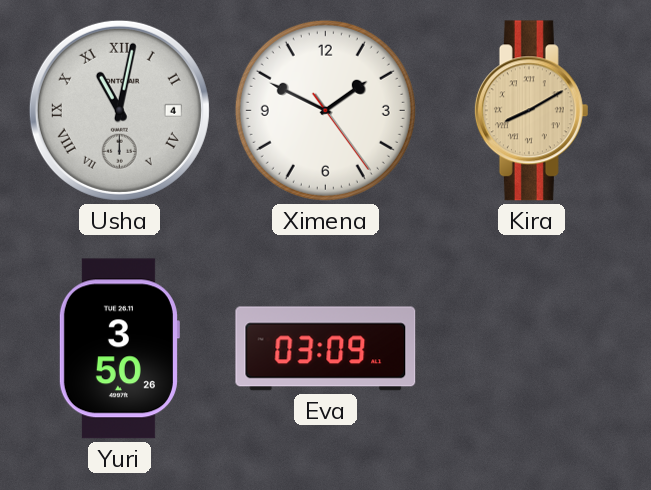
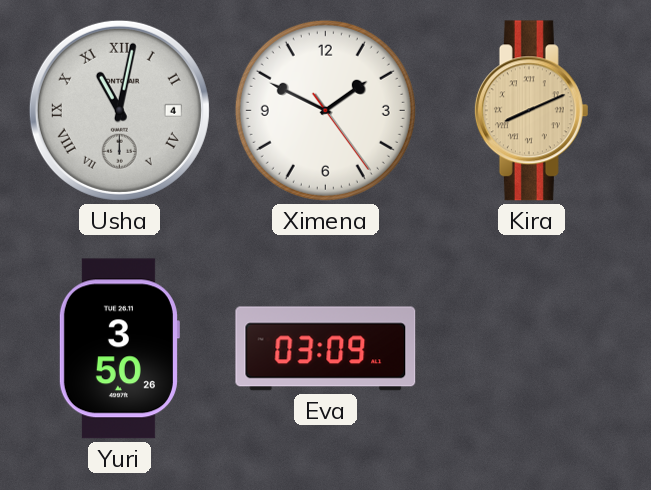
Kira: 8:10 -> 8:11
